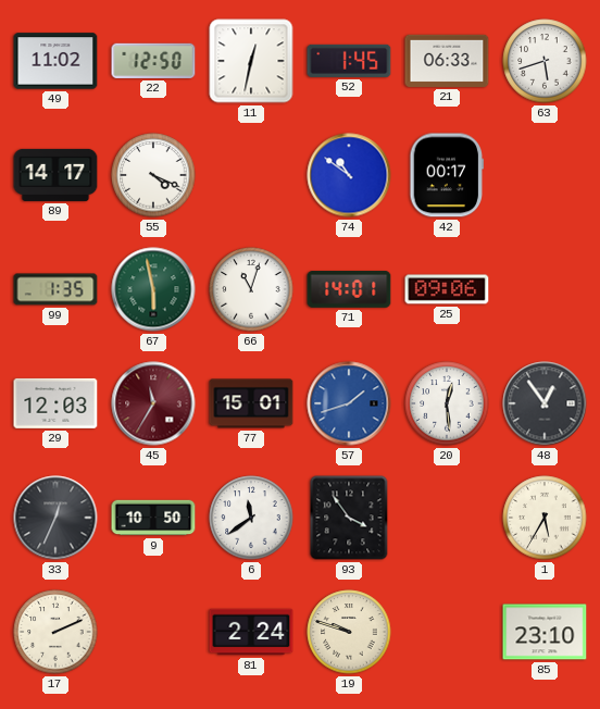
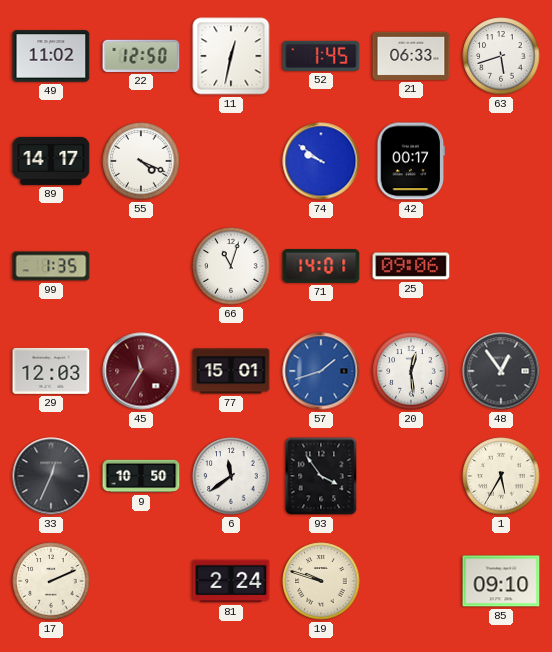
74: 10:51 -> 9:51
67: 5:58 -> none
85: 23:10 -> 09:10
